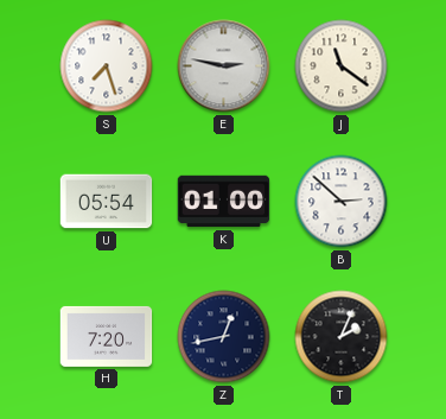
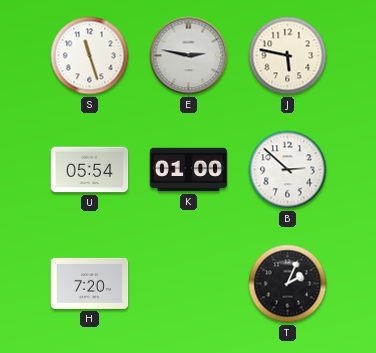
S: 7:27 -> 11:27
J: 11:21 -> 5:47
Z: 12:43 -> none
